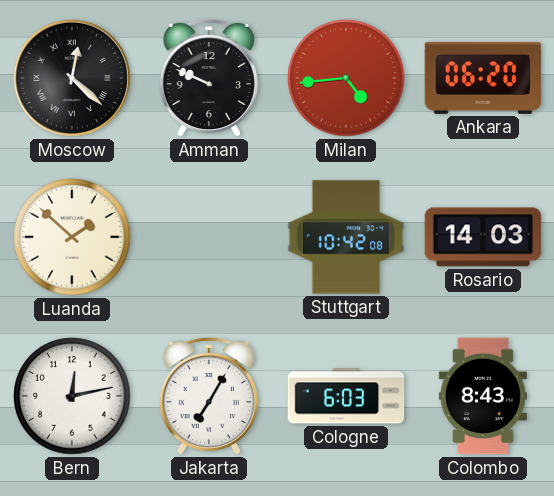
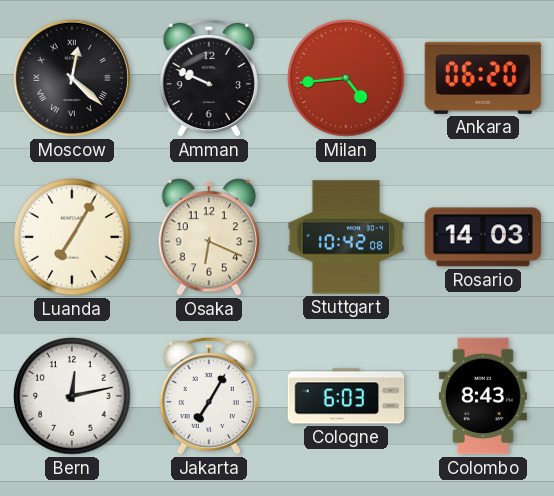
Luanda: 1:52 -> 7:05
Osaka: none -> 6:19
